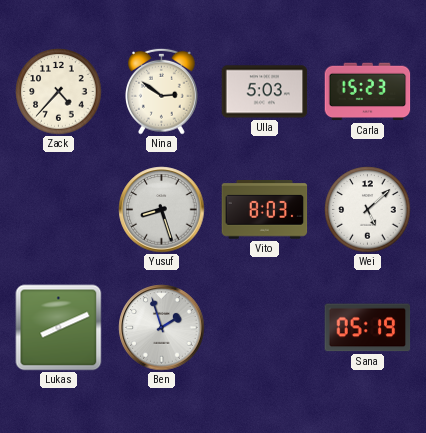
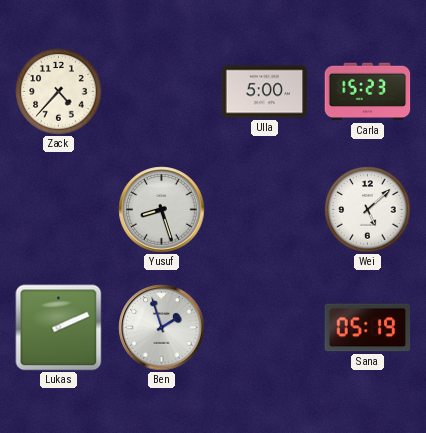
Nina: 2:51 -> none
Ulla: 5:03 -> 5:00
Vito: 8:03 -> none
Lukas: 8:11 -> 2:11
